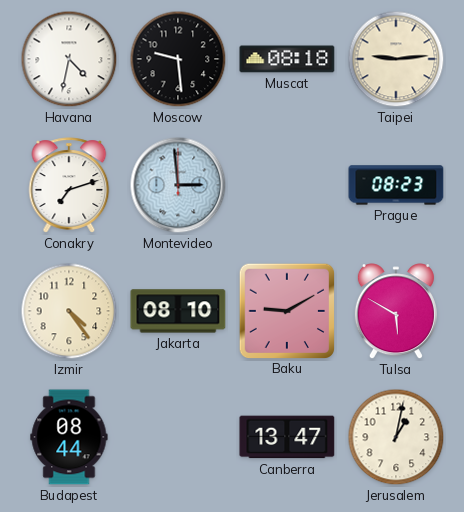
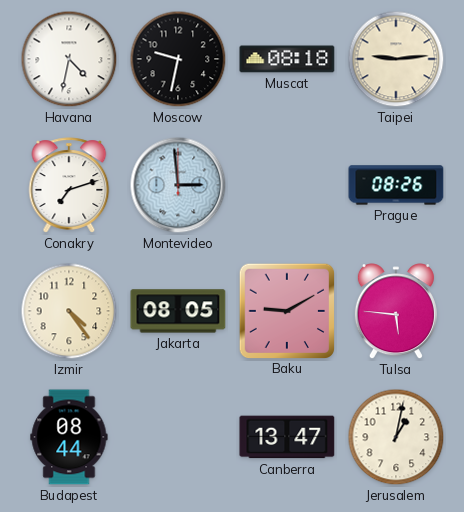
Moscow: 9:29 -> 9:32
Prague: 08:23 -> 08:26
Jakarta: 08:10 -> 08:05
Tulsa: 5:50 -> 5:46
